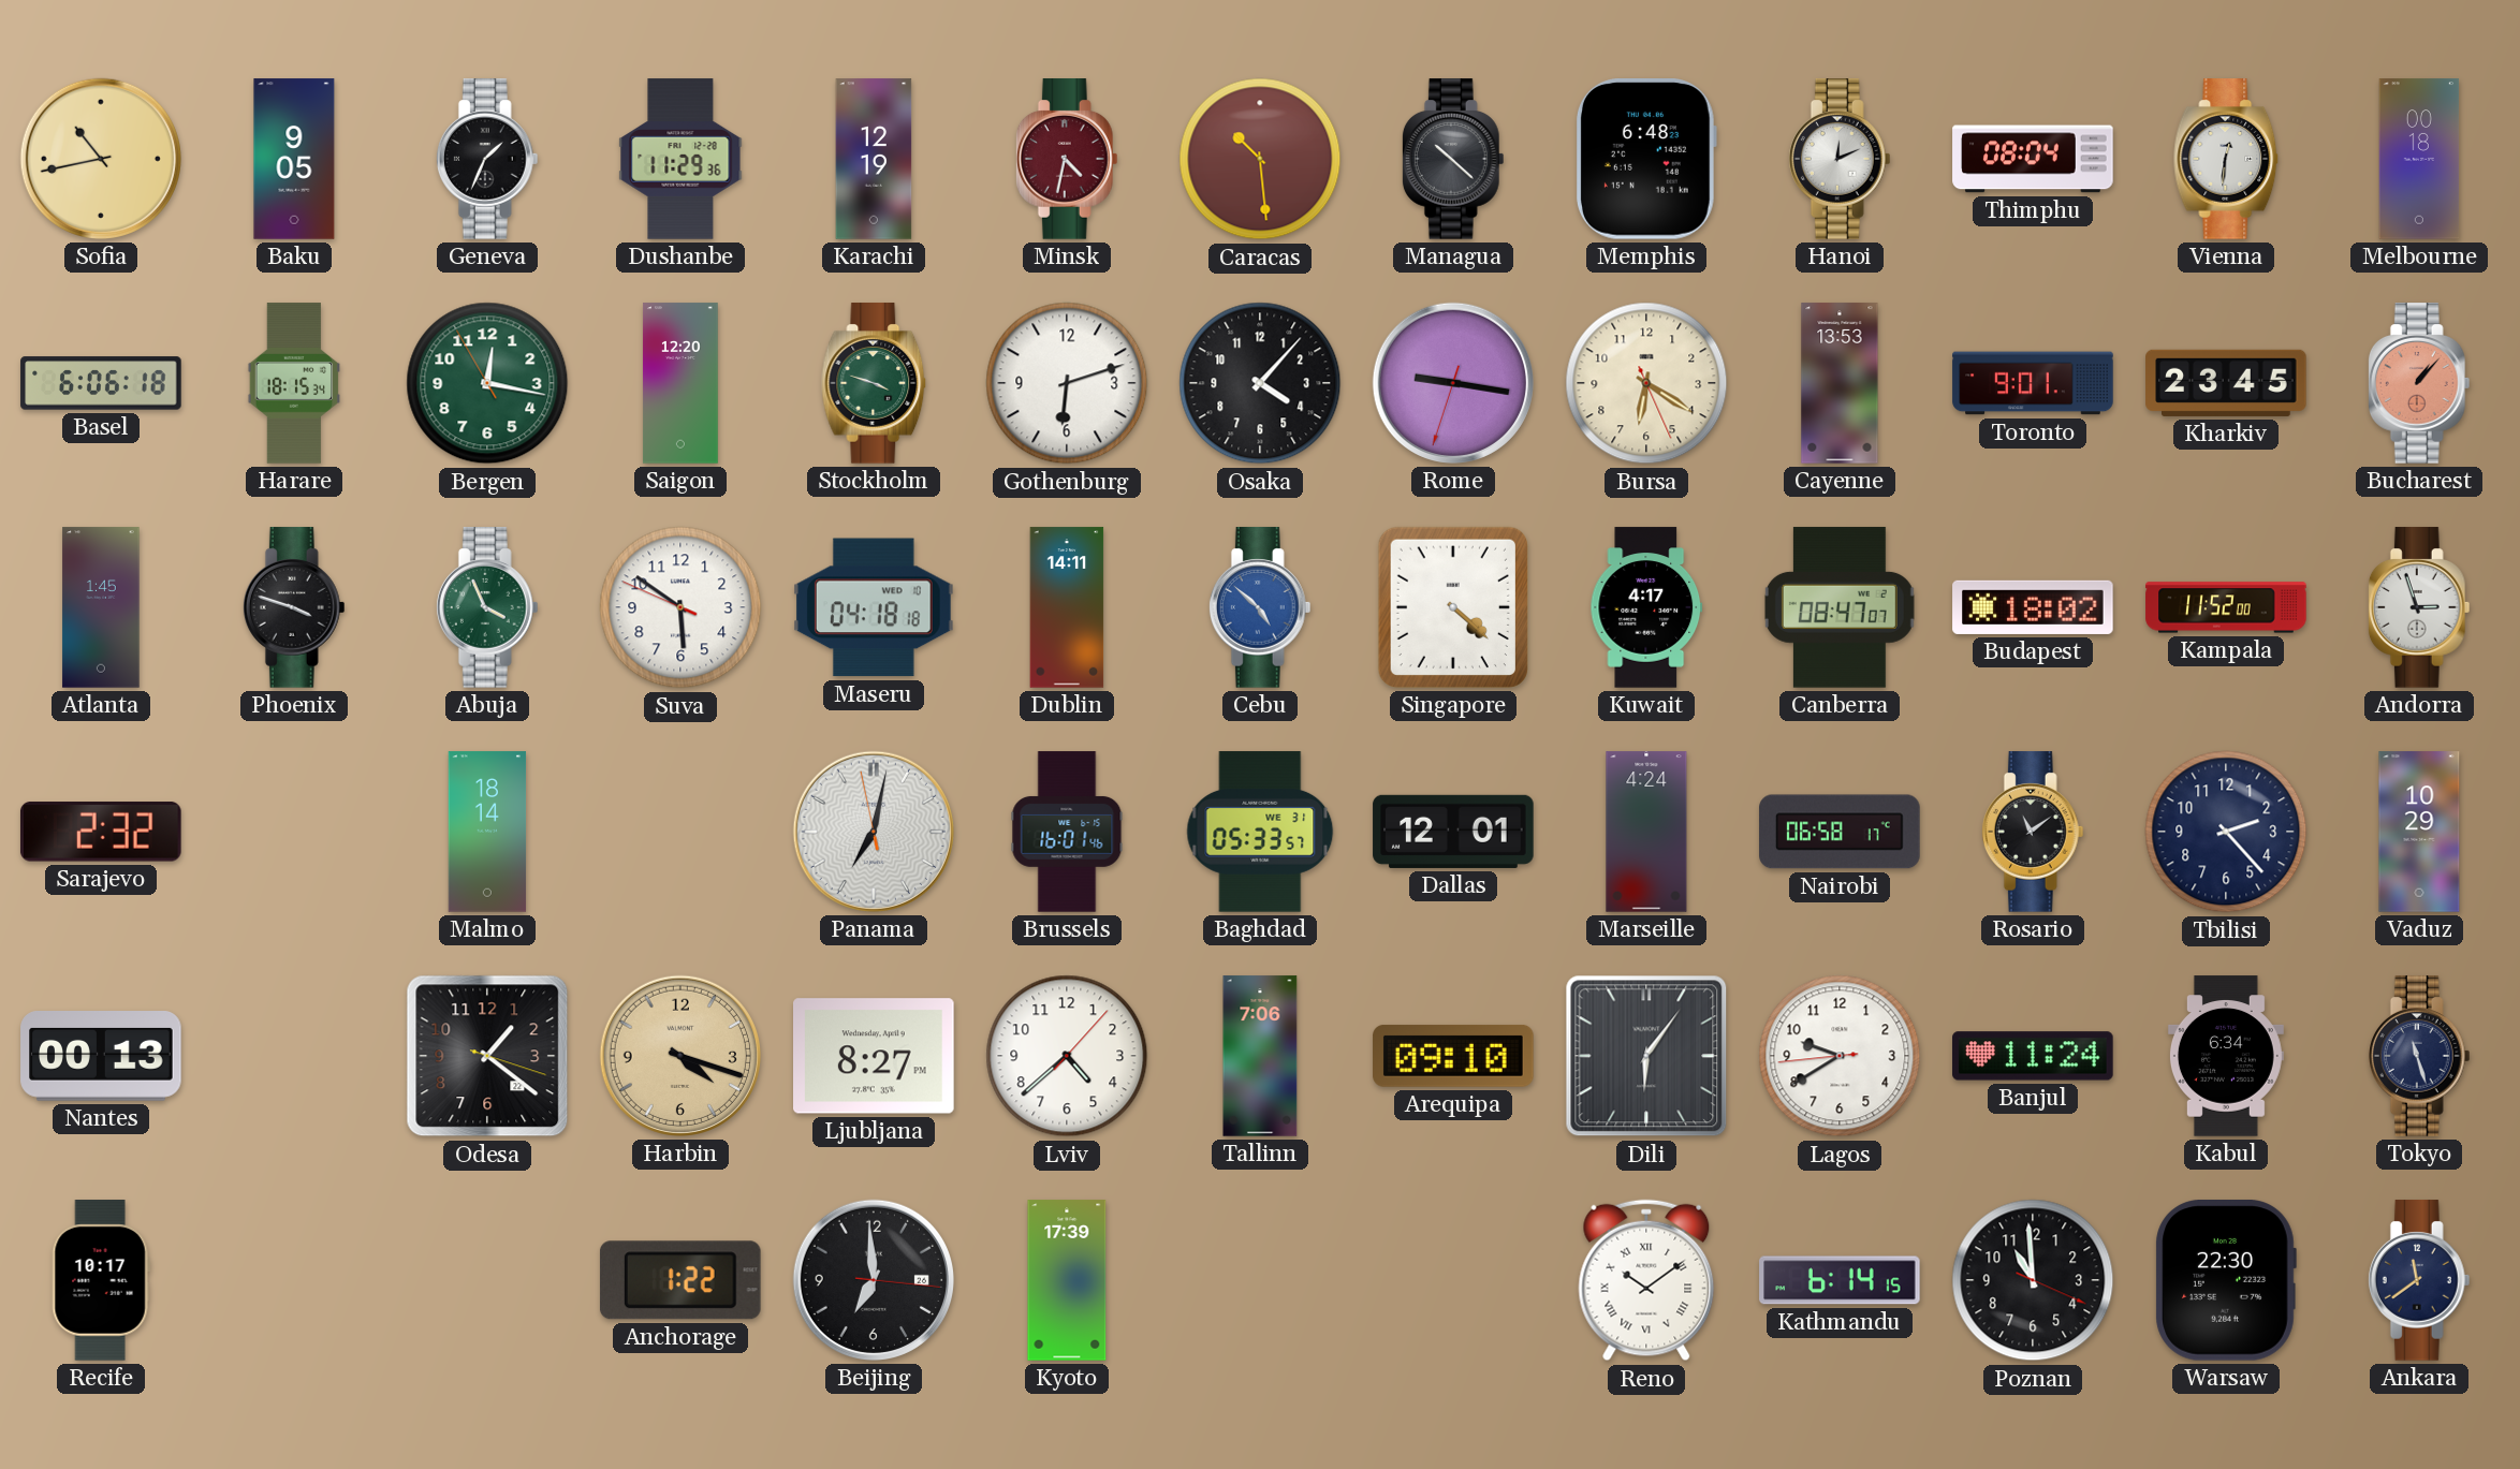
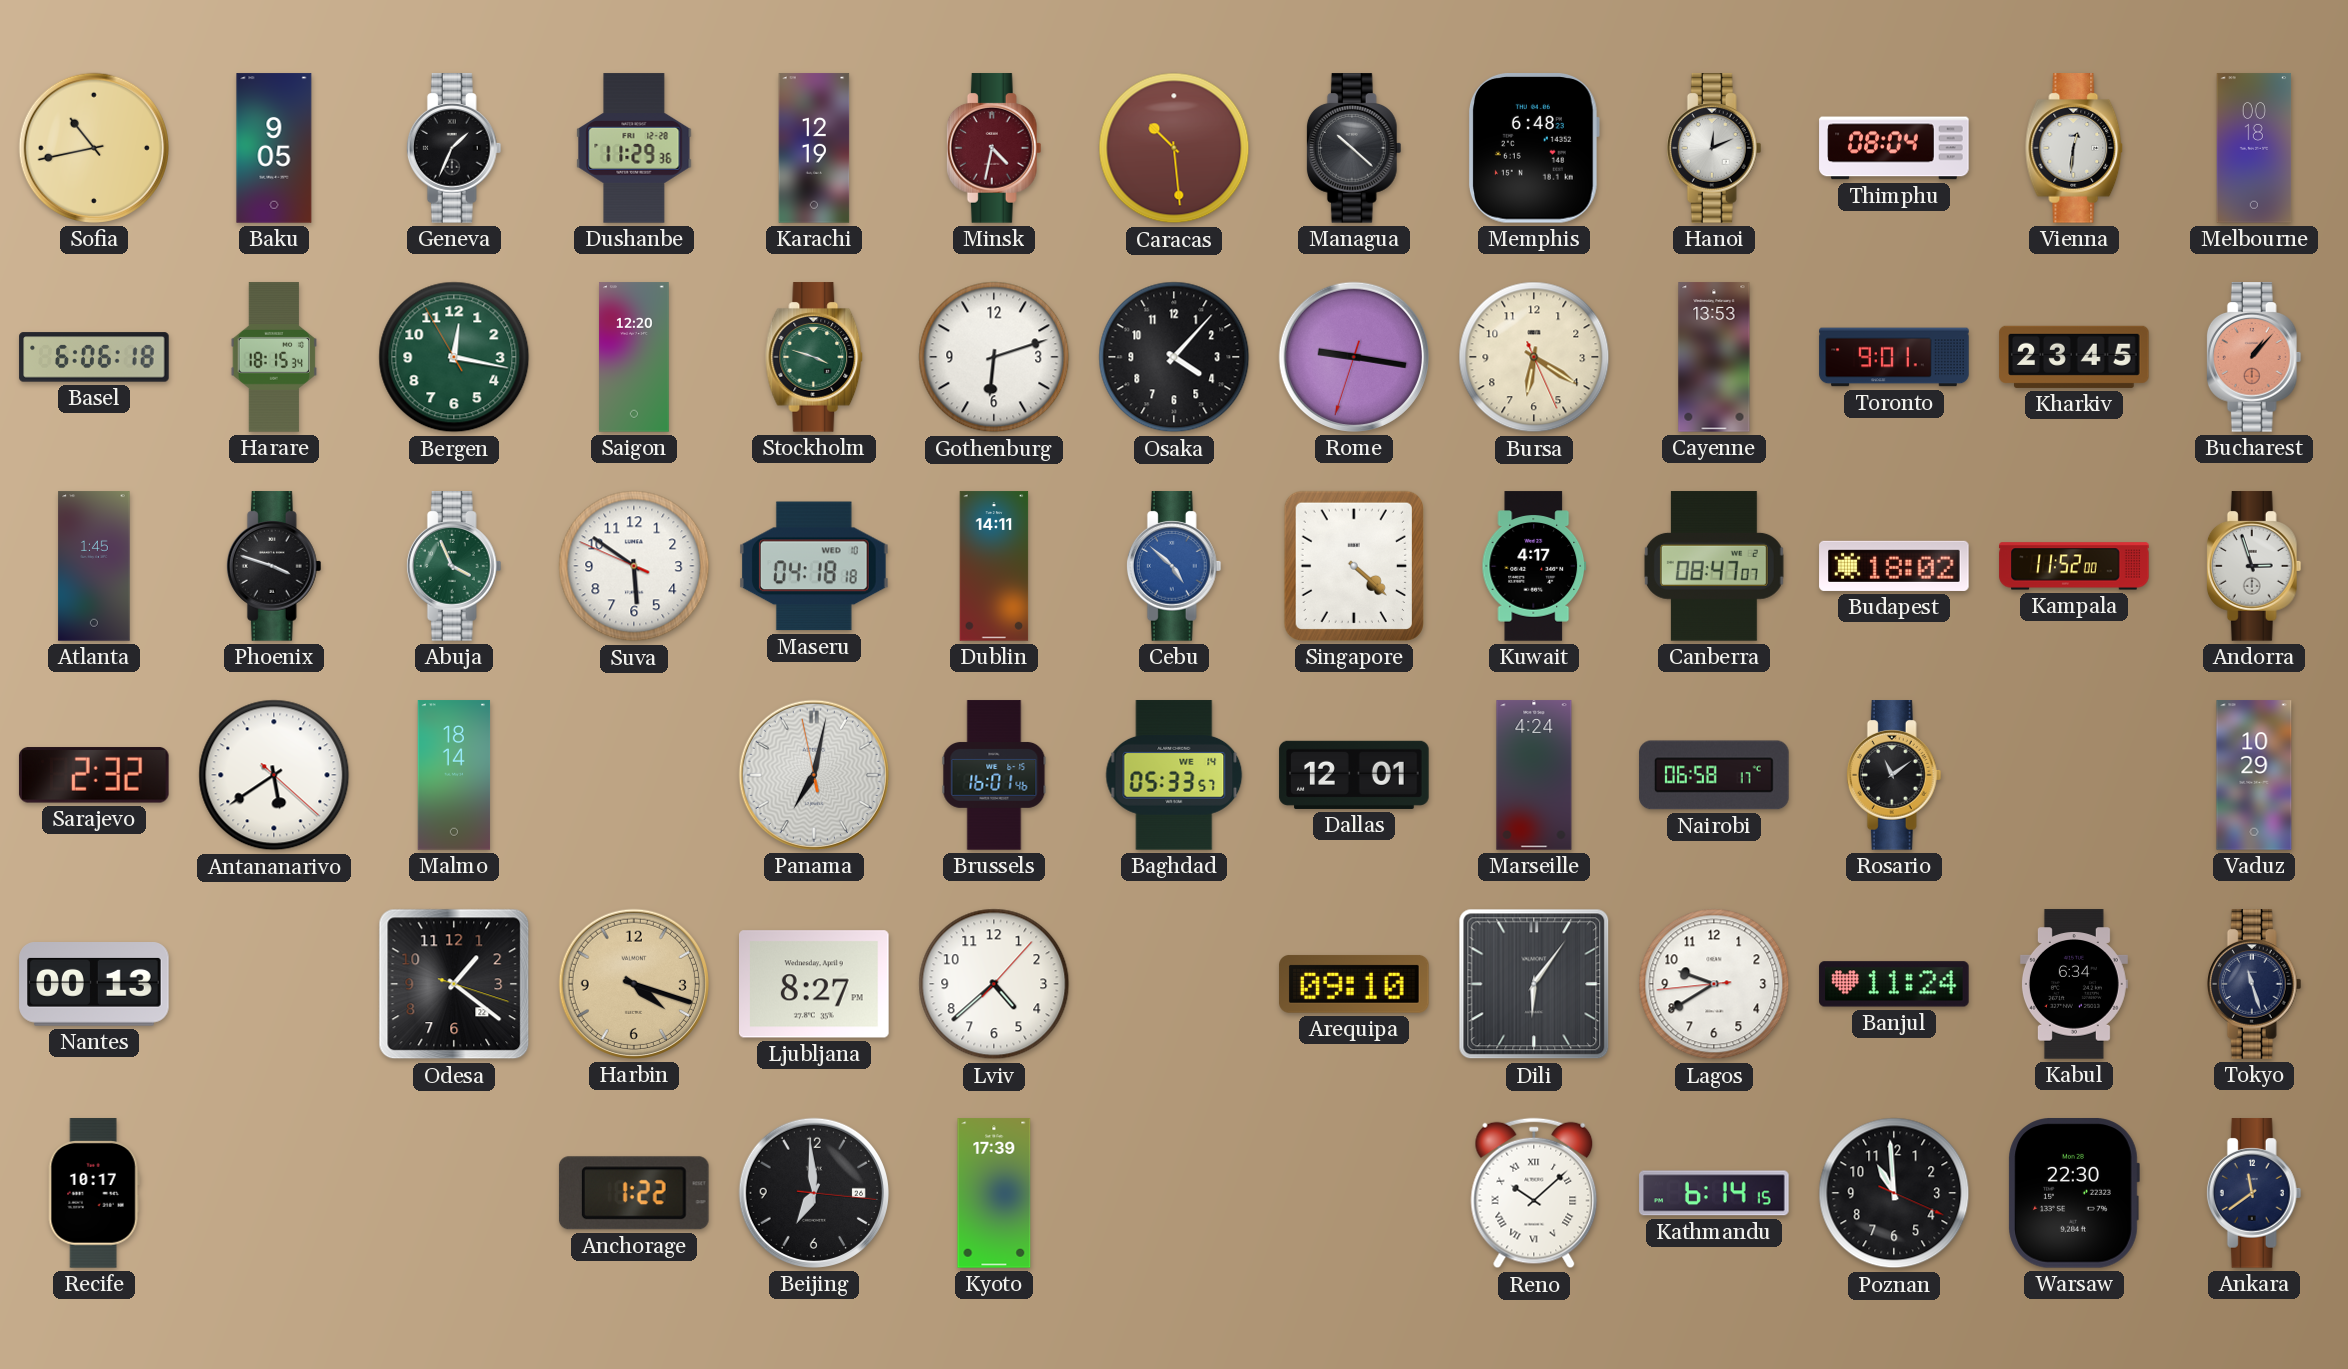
Antananarivo: none -> 5:39
Baghdad date: WE 31 -> WE 14
Tbilisi: 2:23 -> none
Tallinn: 7:06 -> none
Reno: 10:09 -> 10:08
